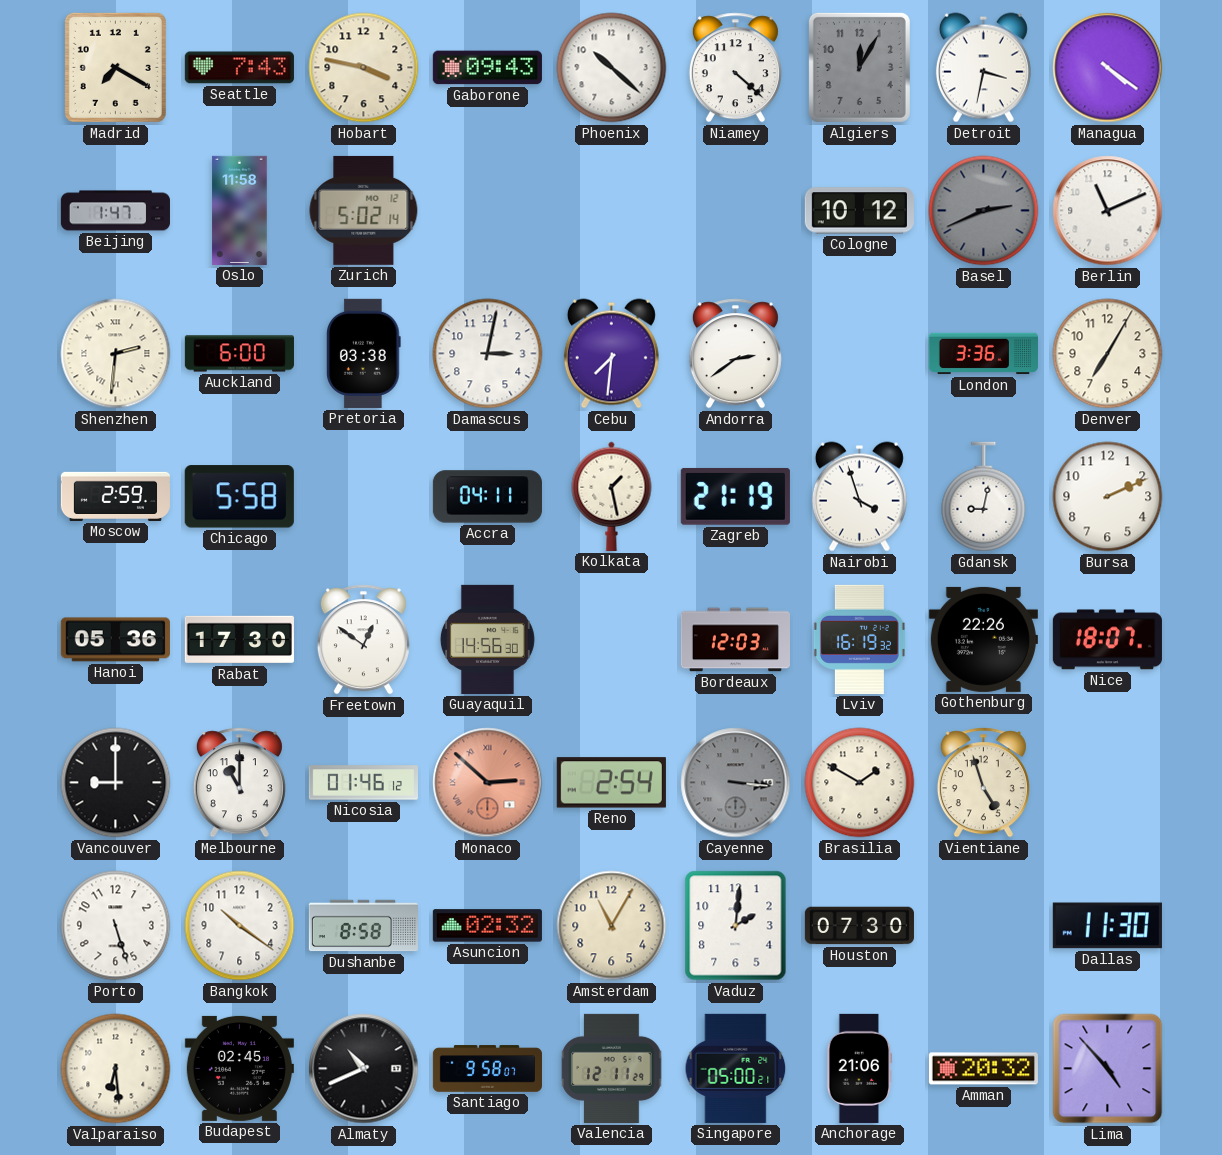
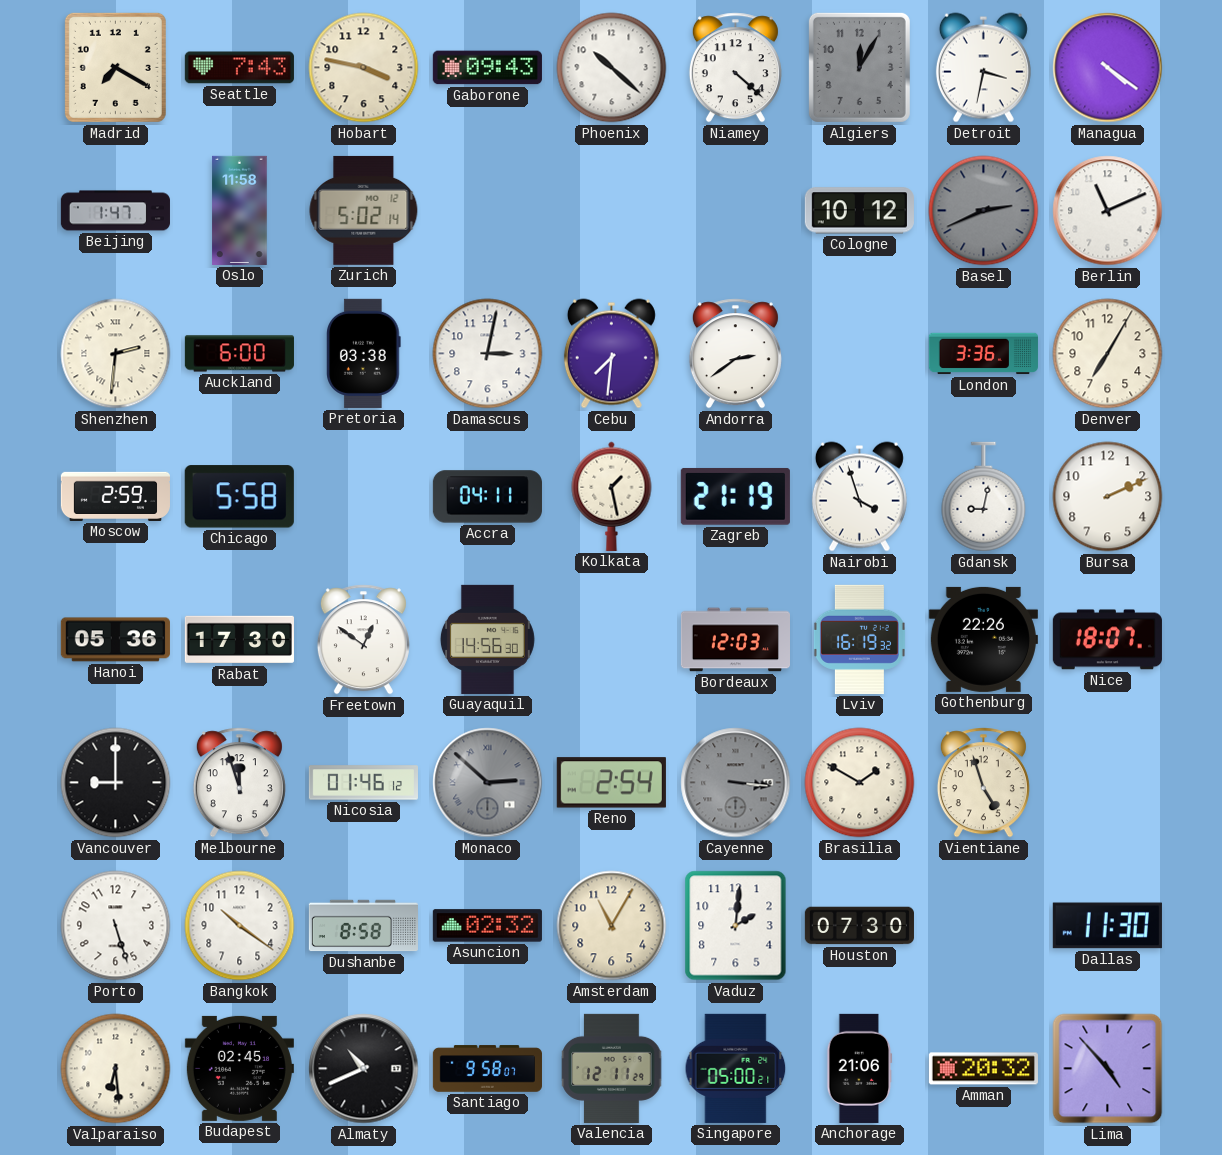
Melbourne: 11:00 -> 11:57
Monaco dial: salmon -> grey
